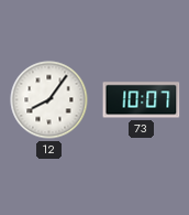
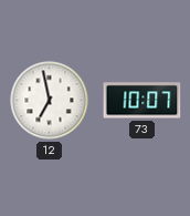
12: 8:06 -> 6:58
